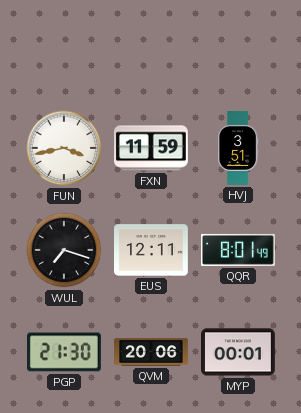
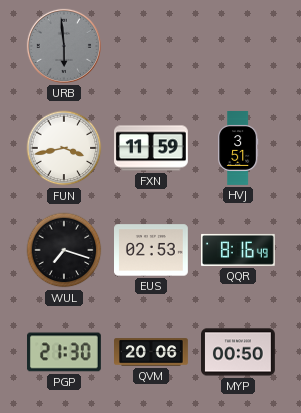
URB: none -> 5:59
EUS: 12:11 -> 02:53
QQR: 8:01 -> 8:16
MYP: 00:01 -> 00:50
